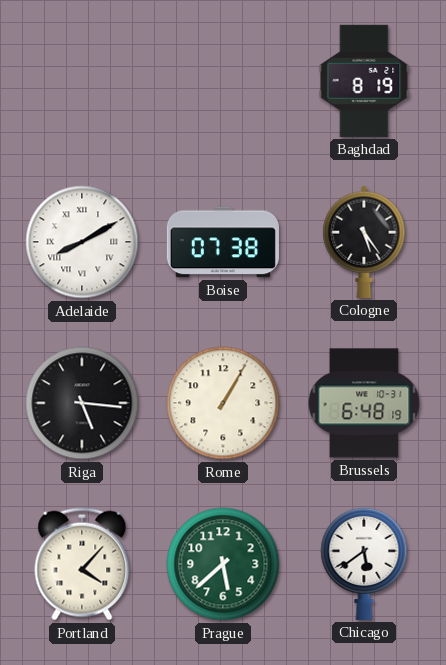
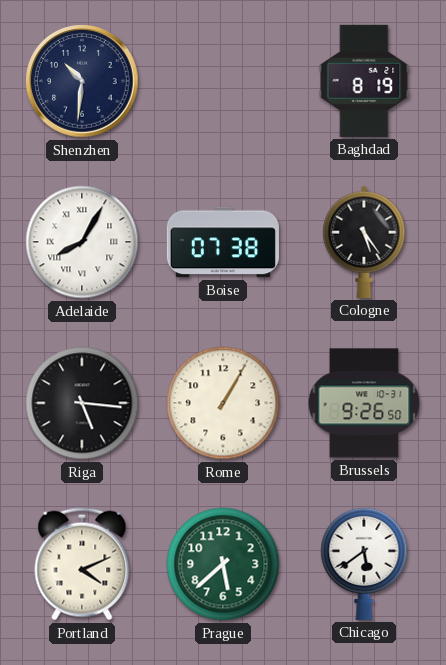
Shenzhen: none -> 10:31
Adelaide: 8:10 -> 8:05
Brussels: 6:48 -> 9:26
Portland: 4:07 -> 4:11
